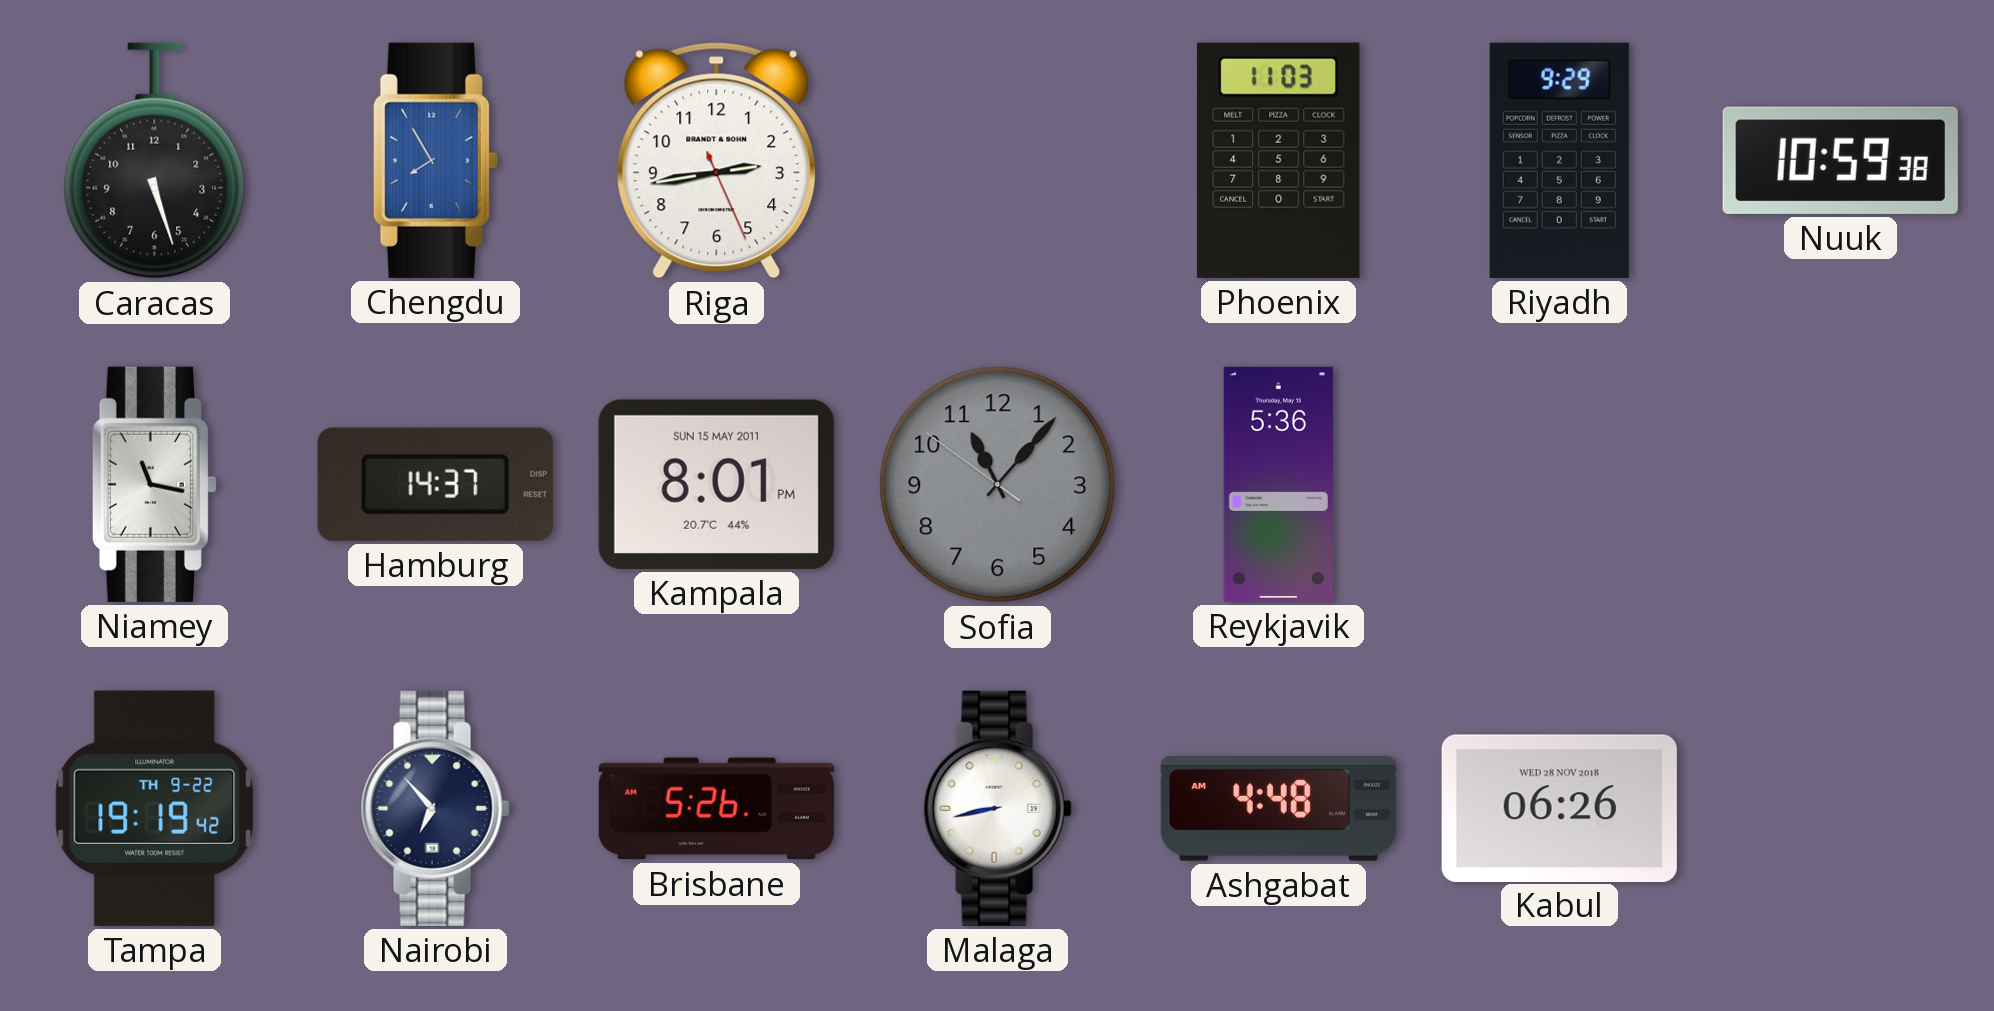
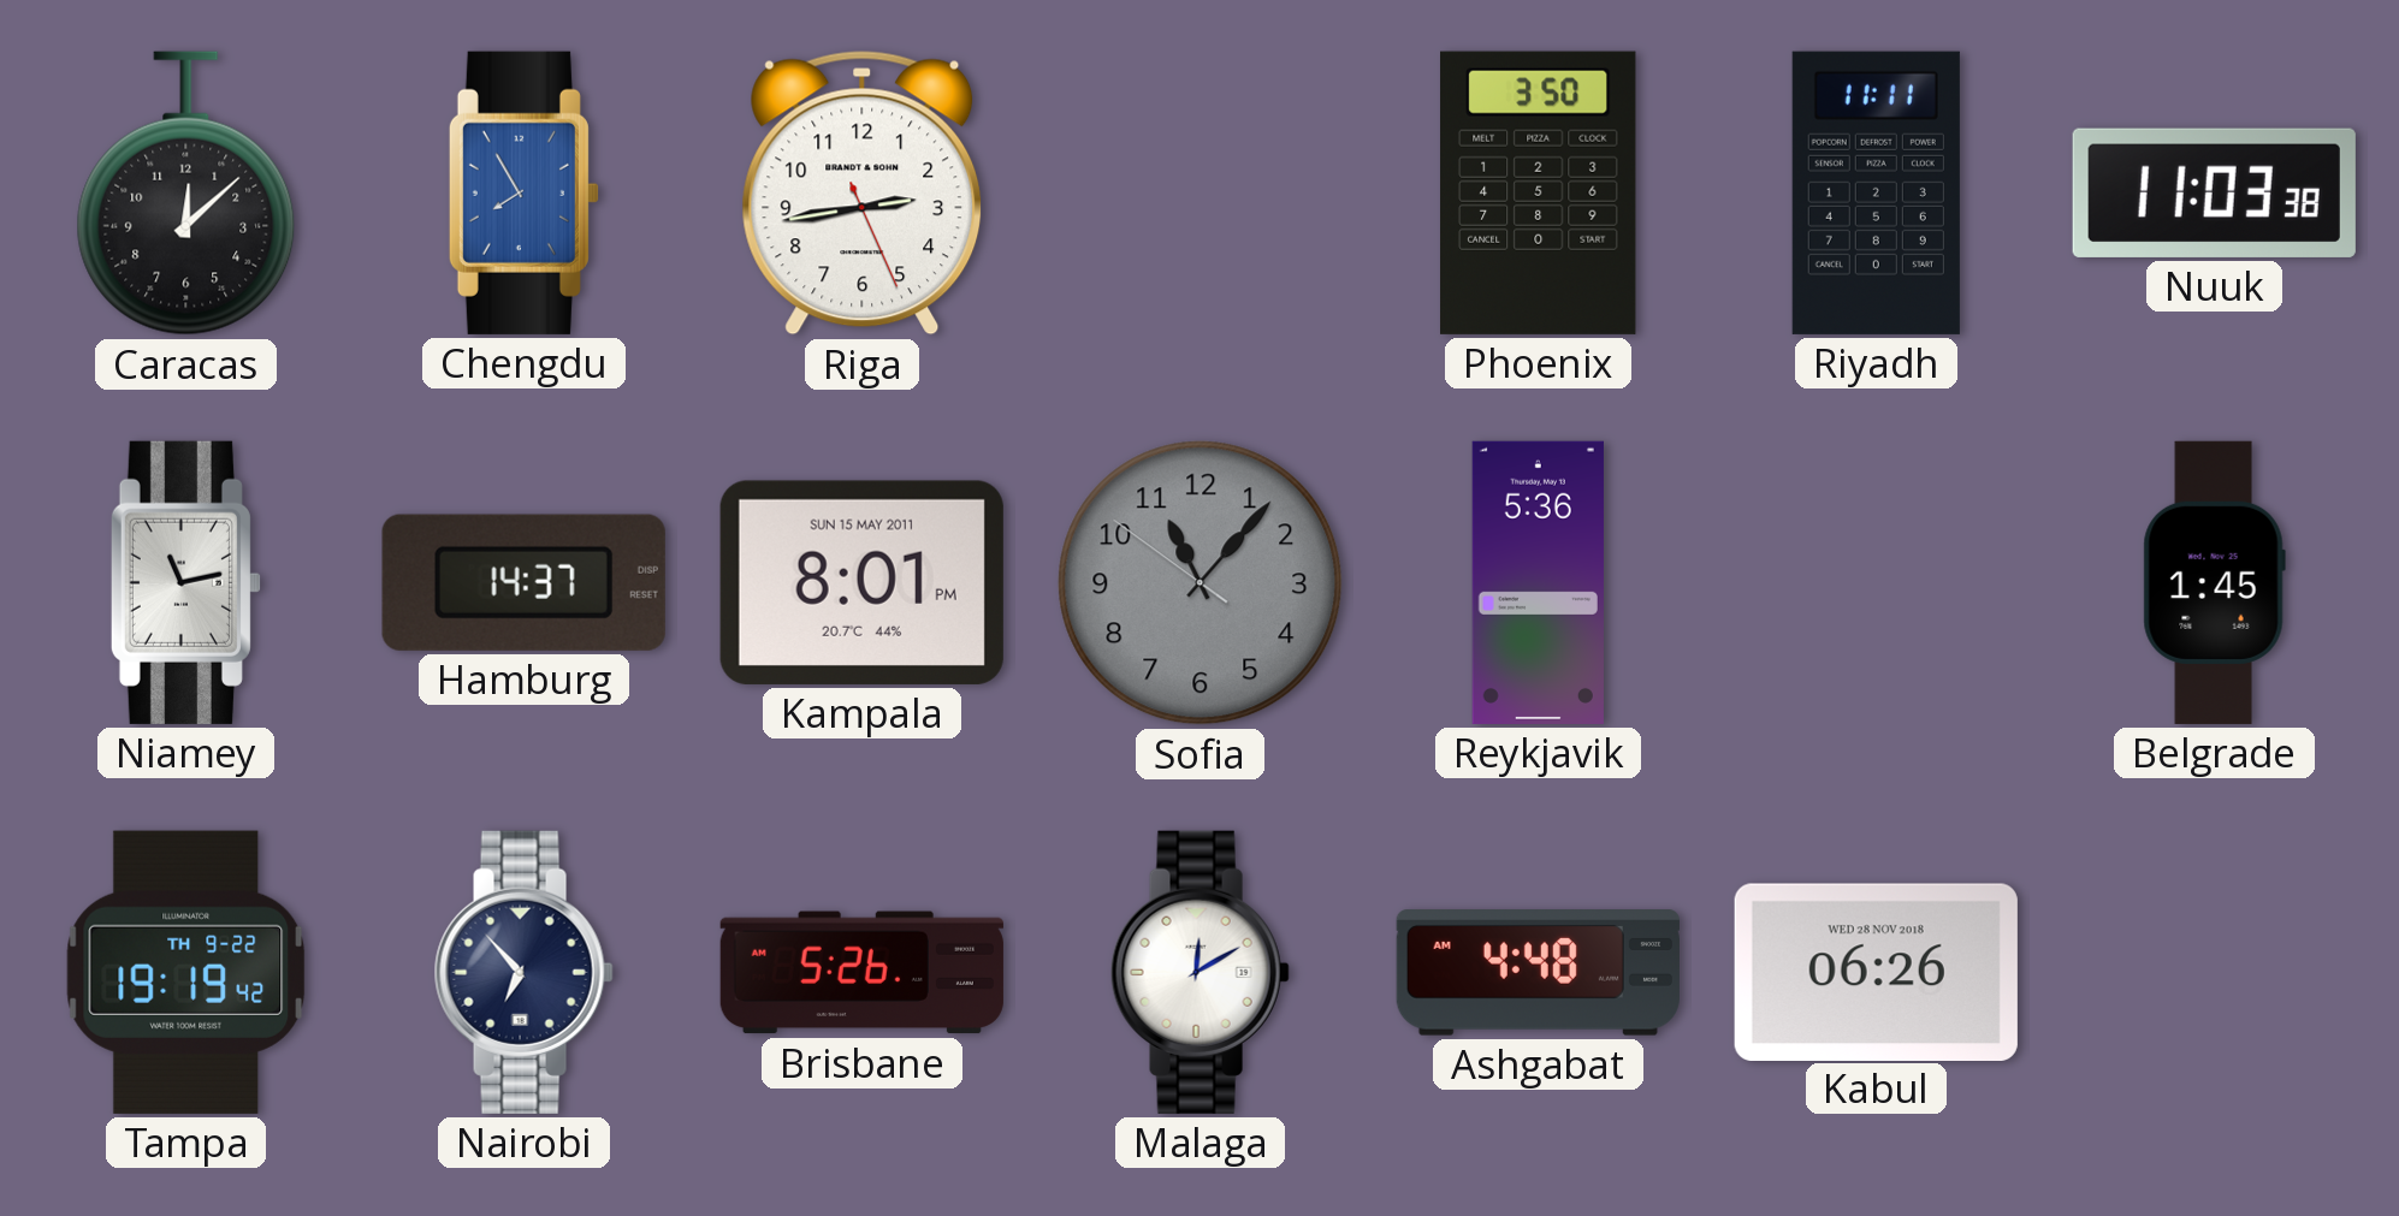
Caracas: 5:27 -> 12:08
Phoenix: 11:03 -> 3:50
Riyadh: 9:29 -> 11:11
Nuuk: 10:59 -> 11:03
Niamey: 11:17 -> 11:13
Belgrade: none -> 1:45
Malaga: 8:43 -> 12:10
